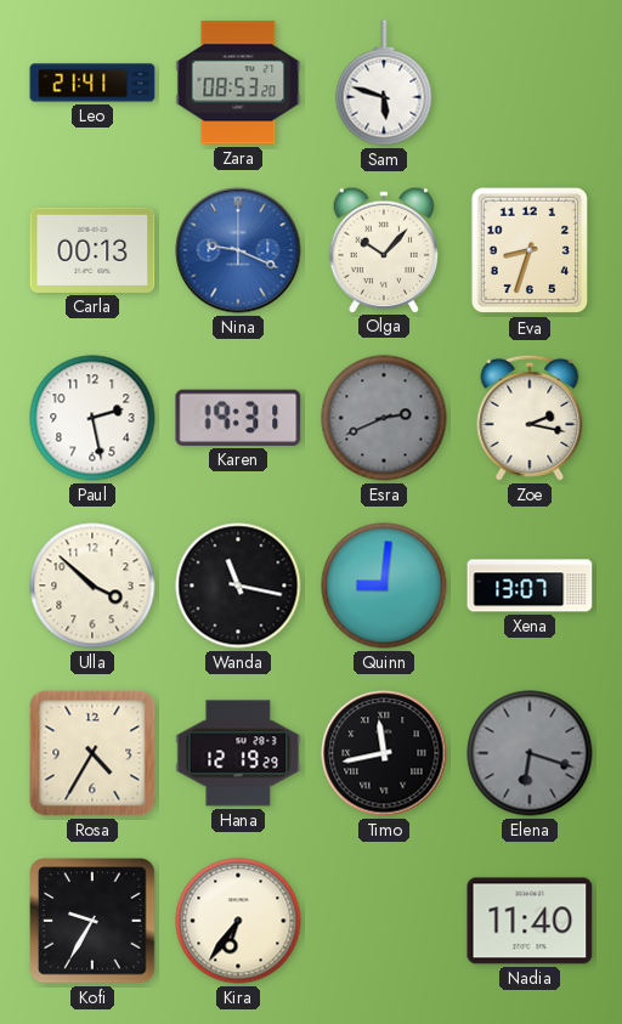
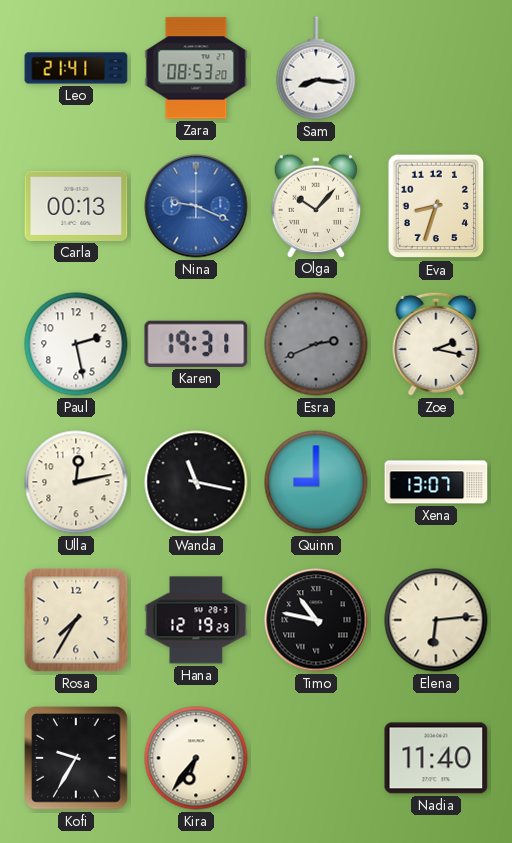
Sam: 5:48 -> 8:16
Ulla: 3:52 -> 12:13
Quinn: 9:01 -> 9:00
Rosa: 4:35 -> 7:35
Timo: 11:43 -> 10:47
Elena: 6:18 -> 6:14
Elena dial: grey -> cream
